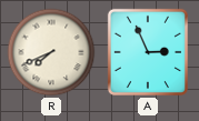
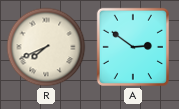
A: 2:56 -> 2:51
